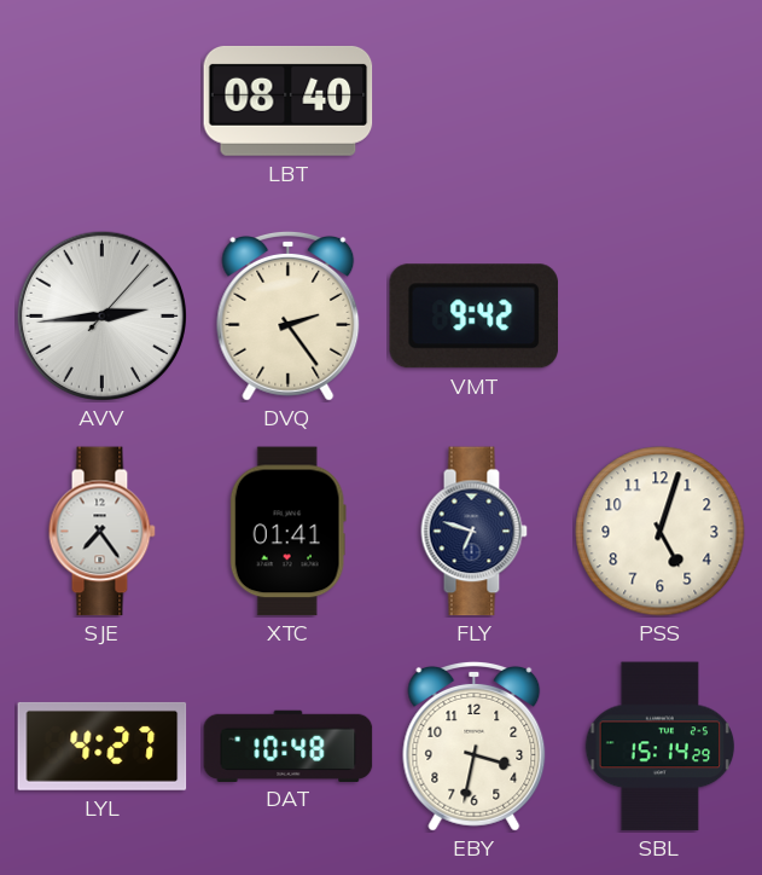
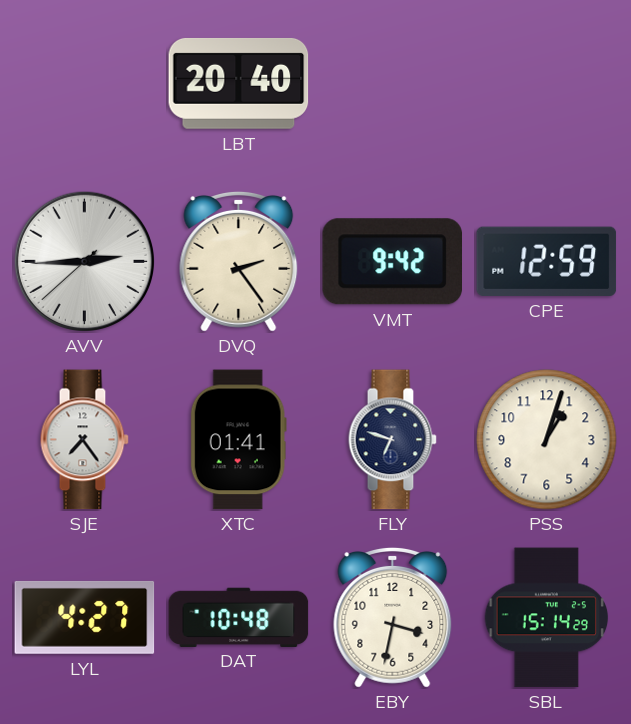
LBT: 08:40 -> 20:40
AVV: 2:44:07 -> 2:44:38
CPE: none -> 12:59
PSS: 5:03 -> 1:03
